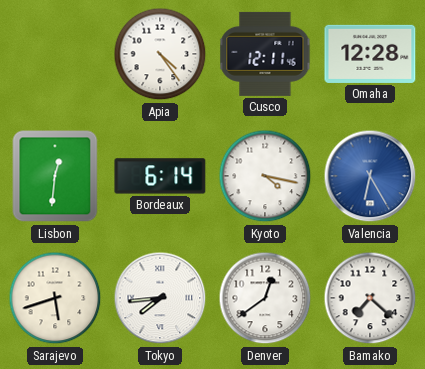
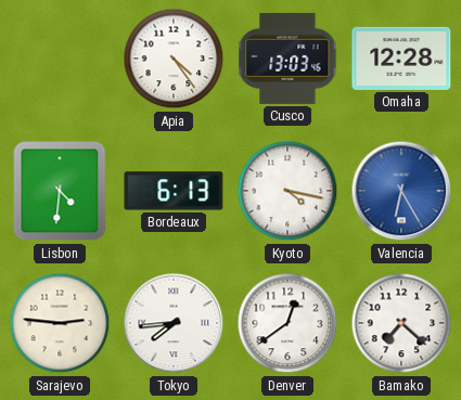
Cusco: 12:11 -> 13:03
Lisbon: 12:31 -> 4:31
Bordeaux: 6:14 -> 6:13
Sarajevo: 5:42 -> 2:46
